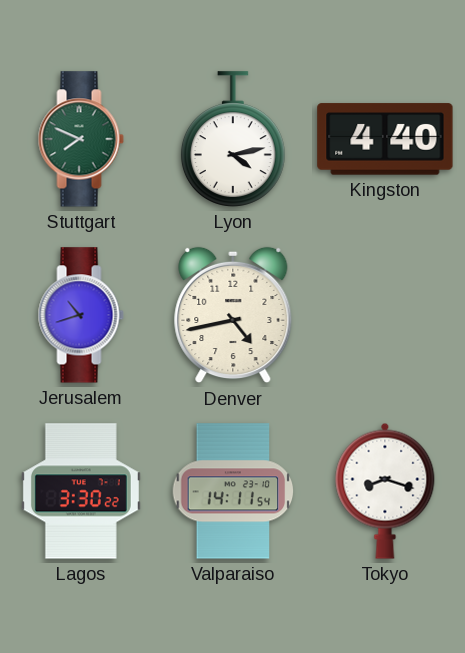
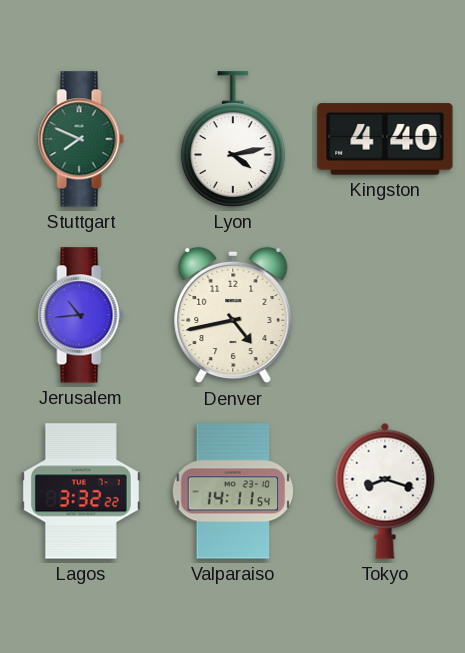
Jerusalem: 10:42 -> 10:44
Lagos: 3:30 -> 3:32
